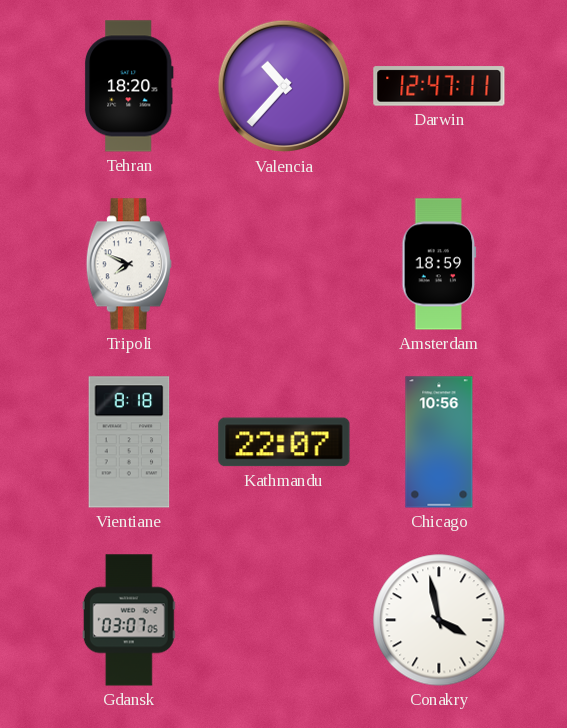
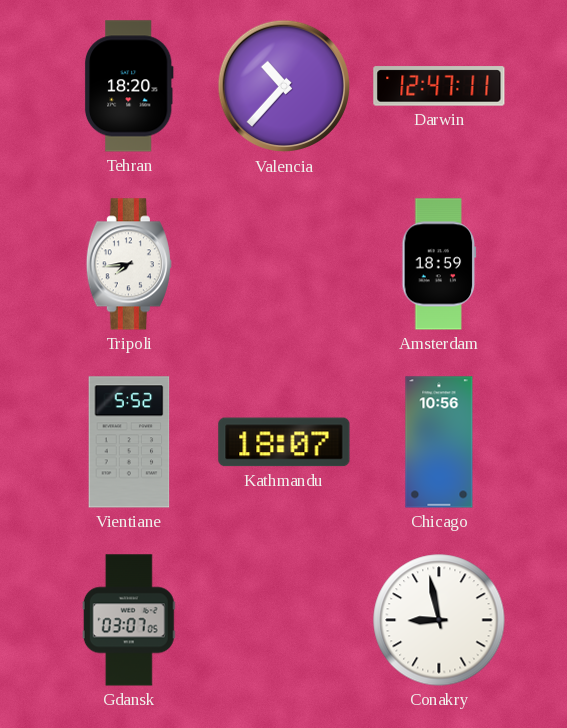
Tripoli: 7:49 -> 7:44
Vientiane: 8:18 -> 5:52
Kathmandu: 22:07 -> 18:07
Conakry: 3:58 -> 8:58
